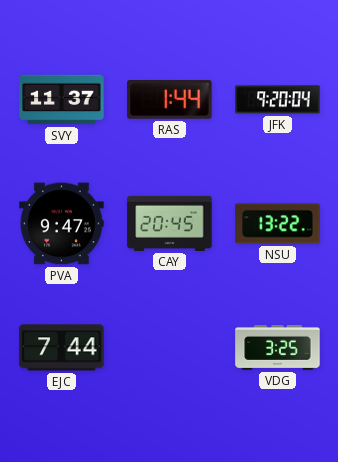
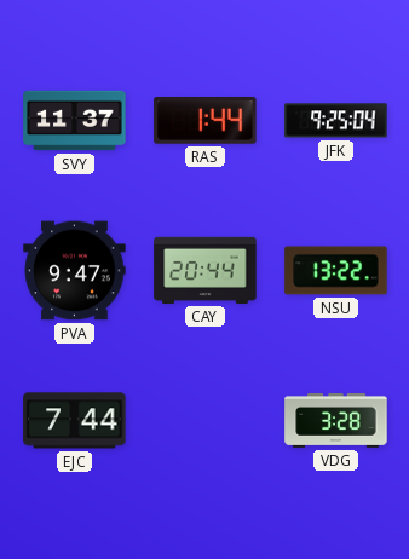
JFK: 9:20 -> 9:25
CAY: 20:45 -> 20:44
VDG: 3:25 -> 3:28
